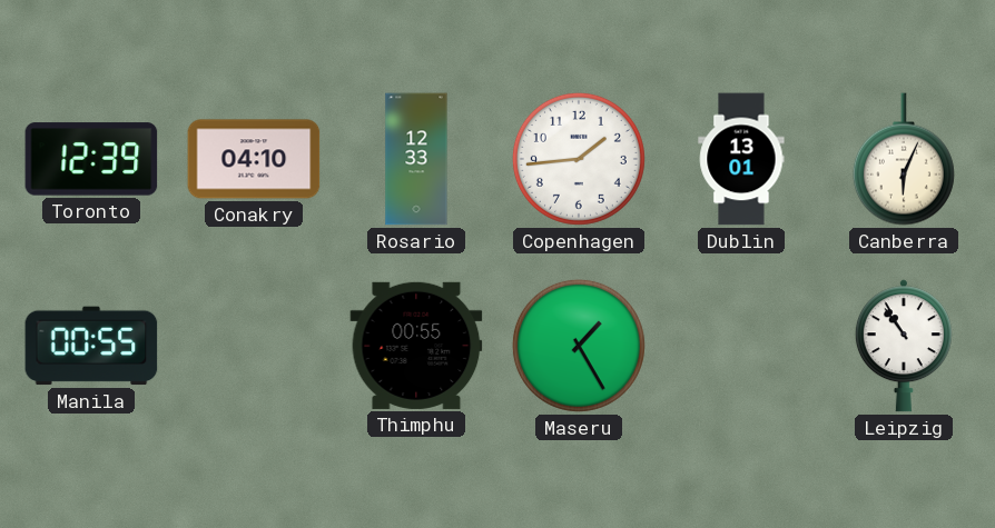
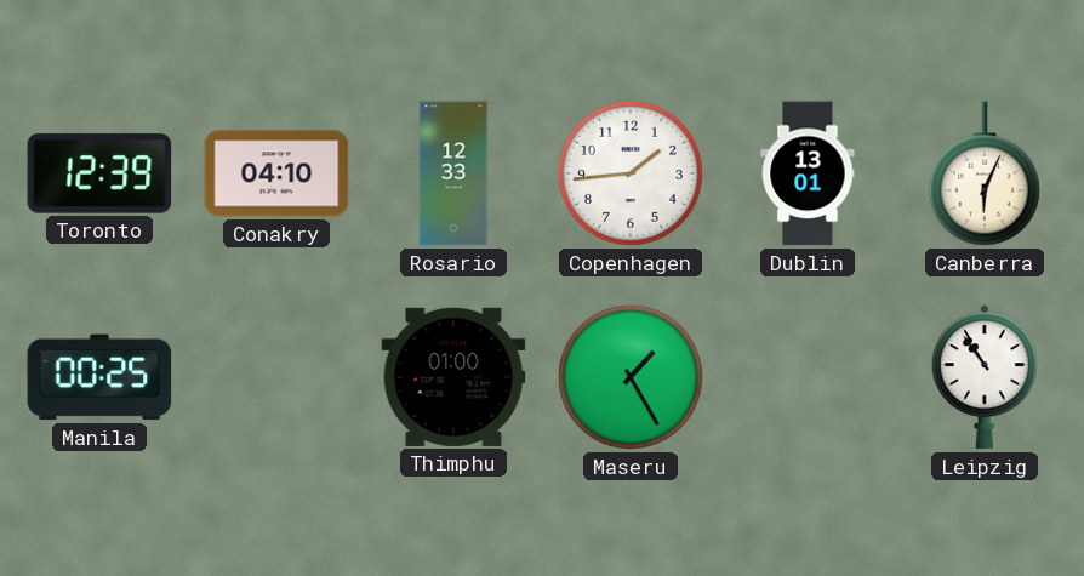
Manila: 00:55 -> 00:25
Thimphu: 00:55 -> 01:00
